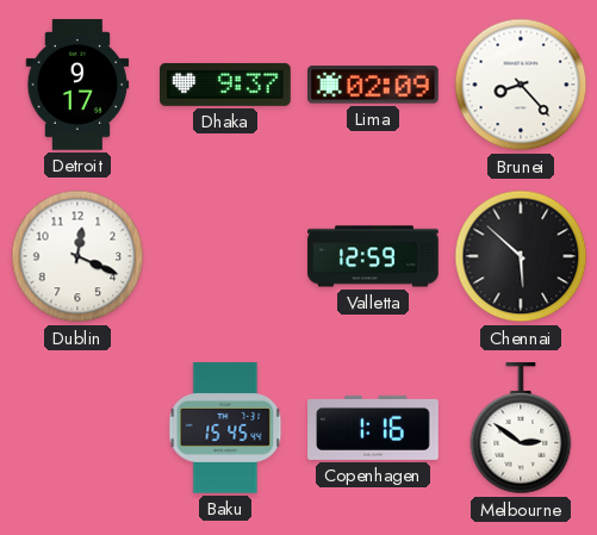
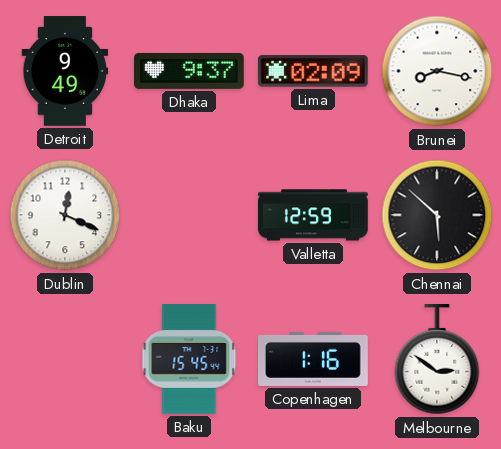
Detroit: 9:17 -> 9:49
Brunei: 8:23 -> 8:17
